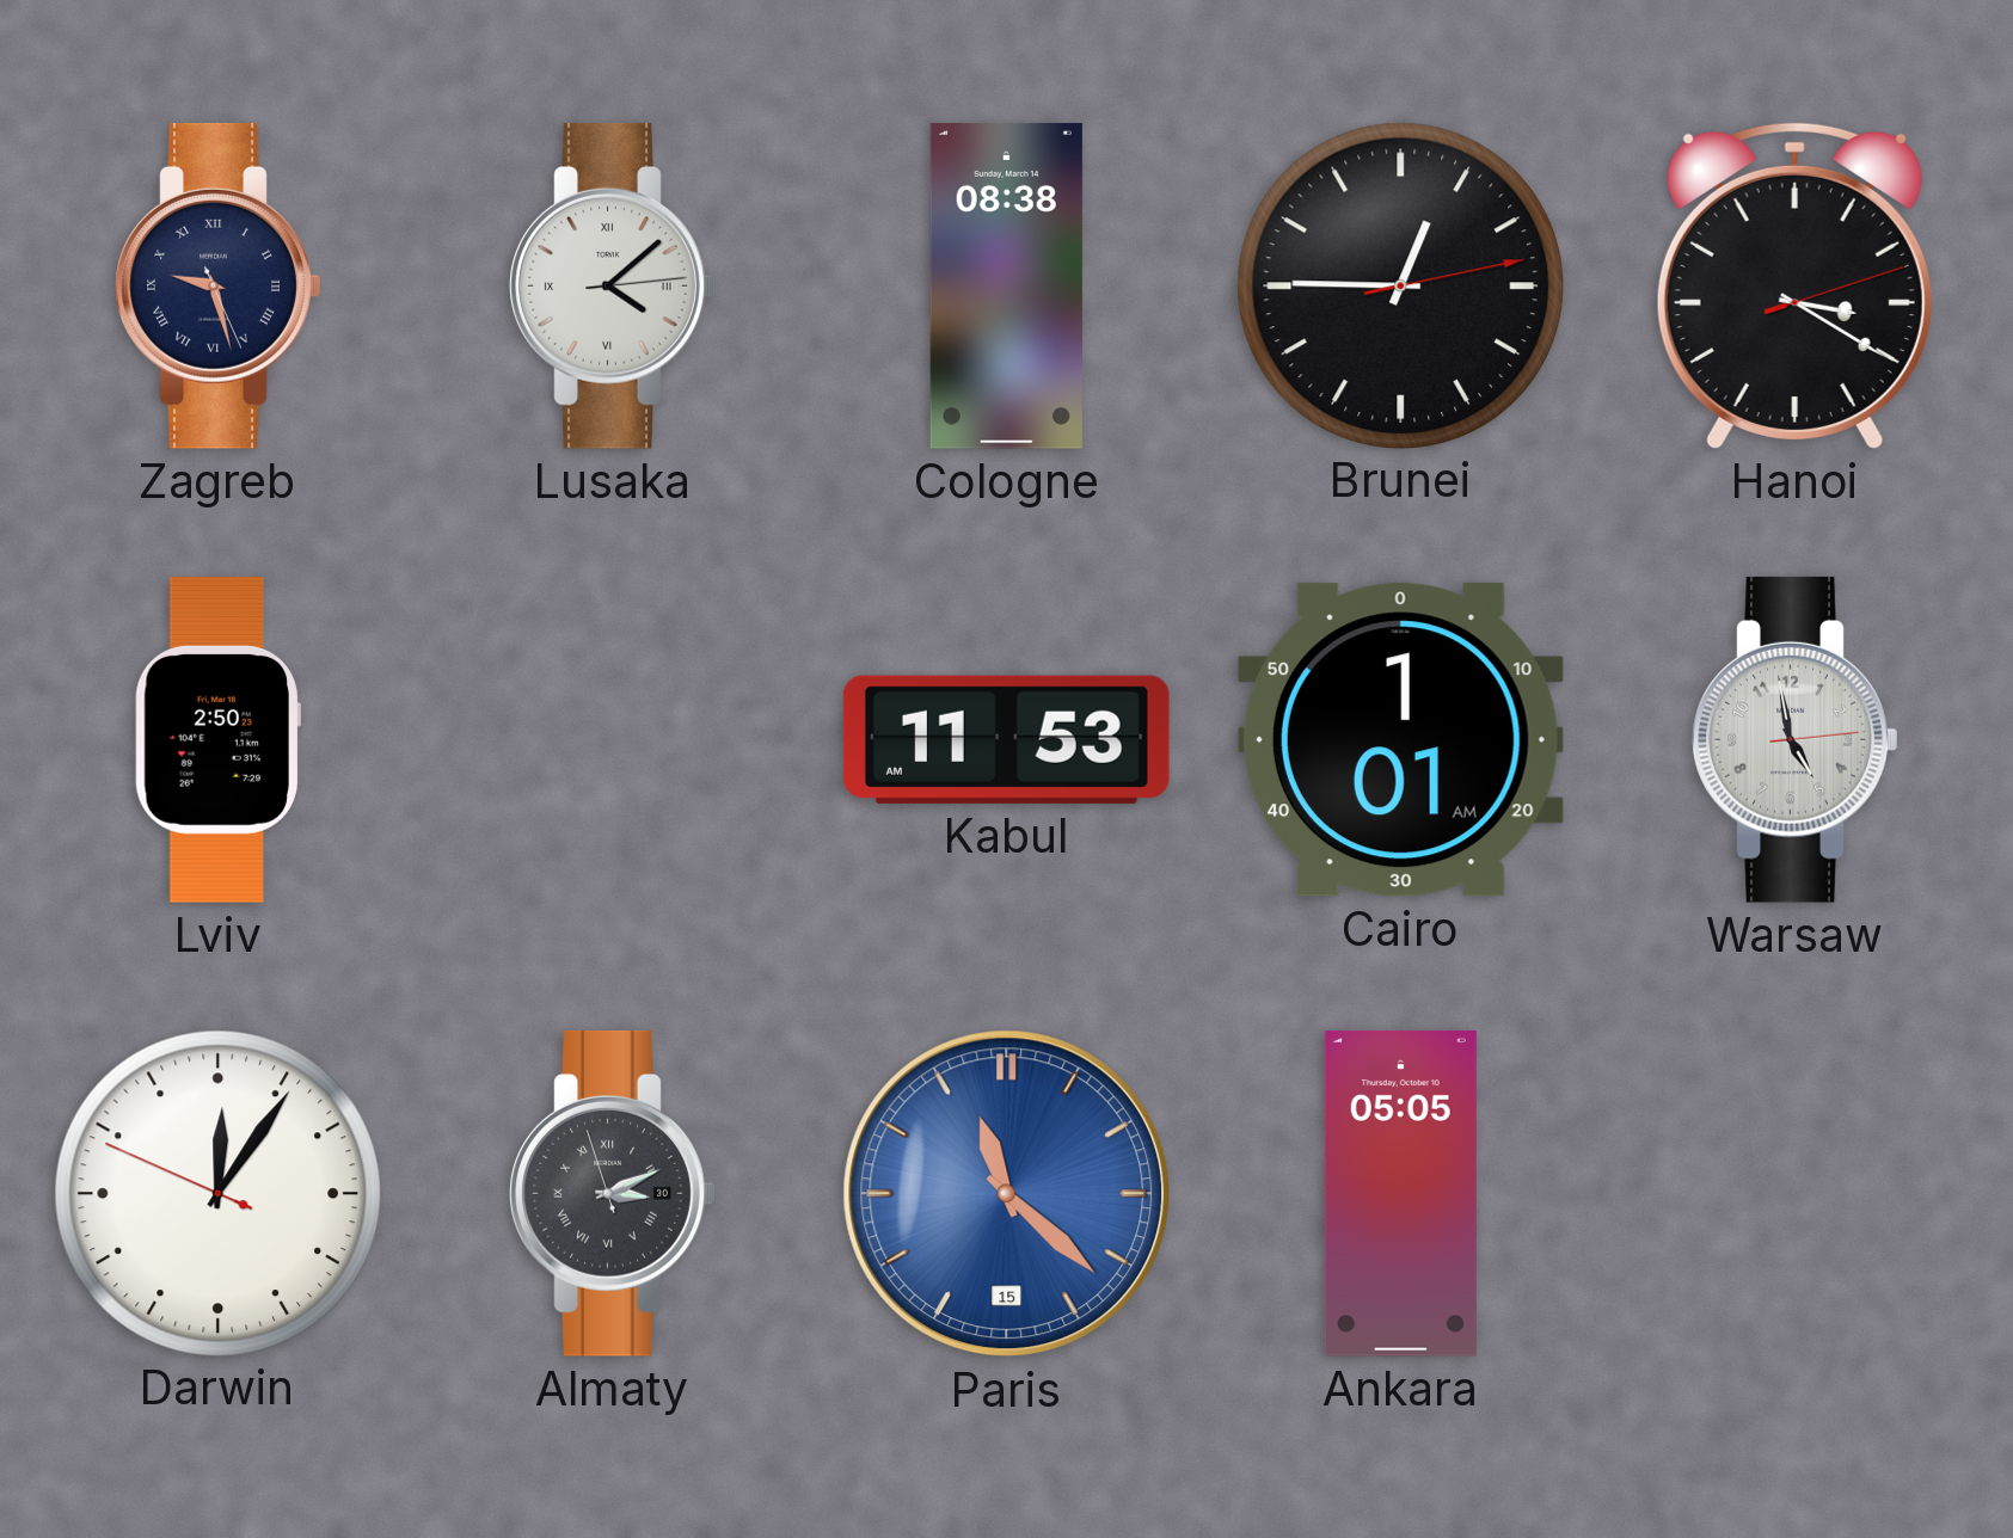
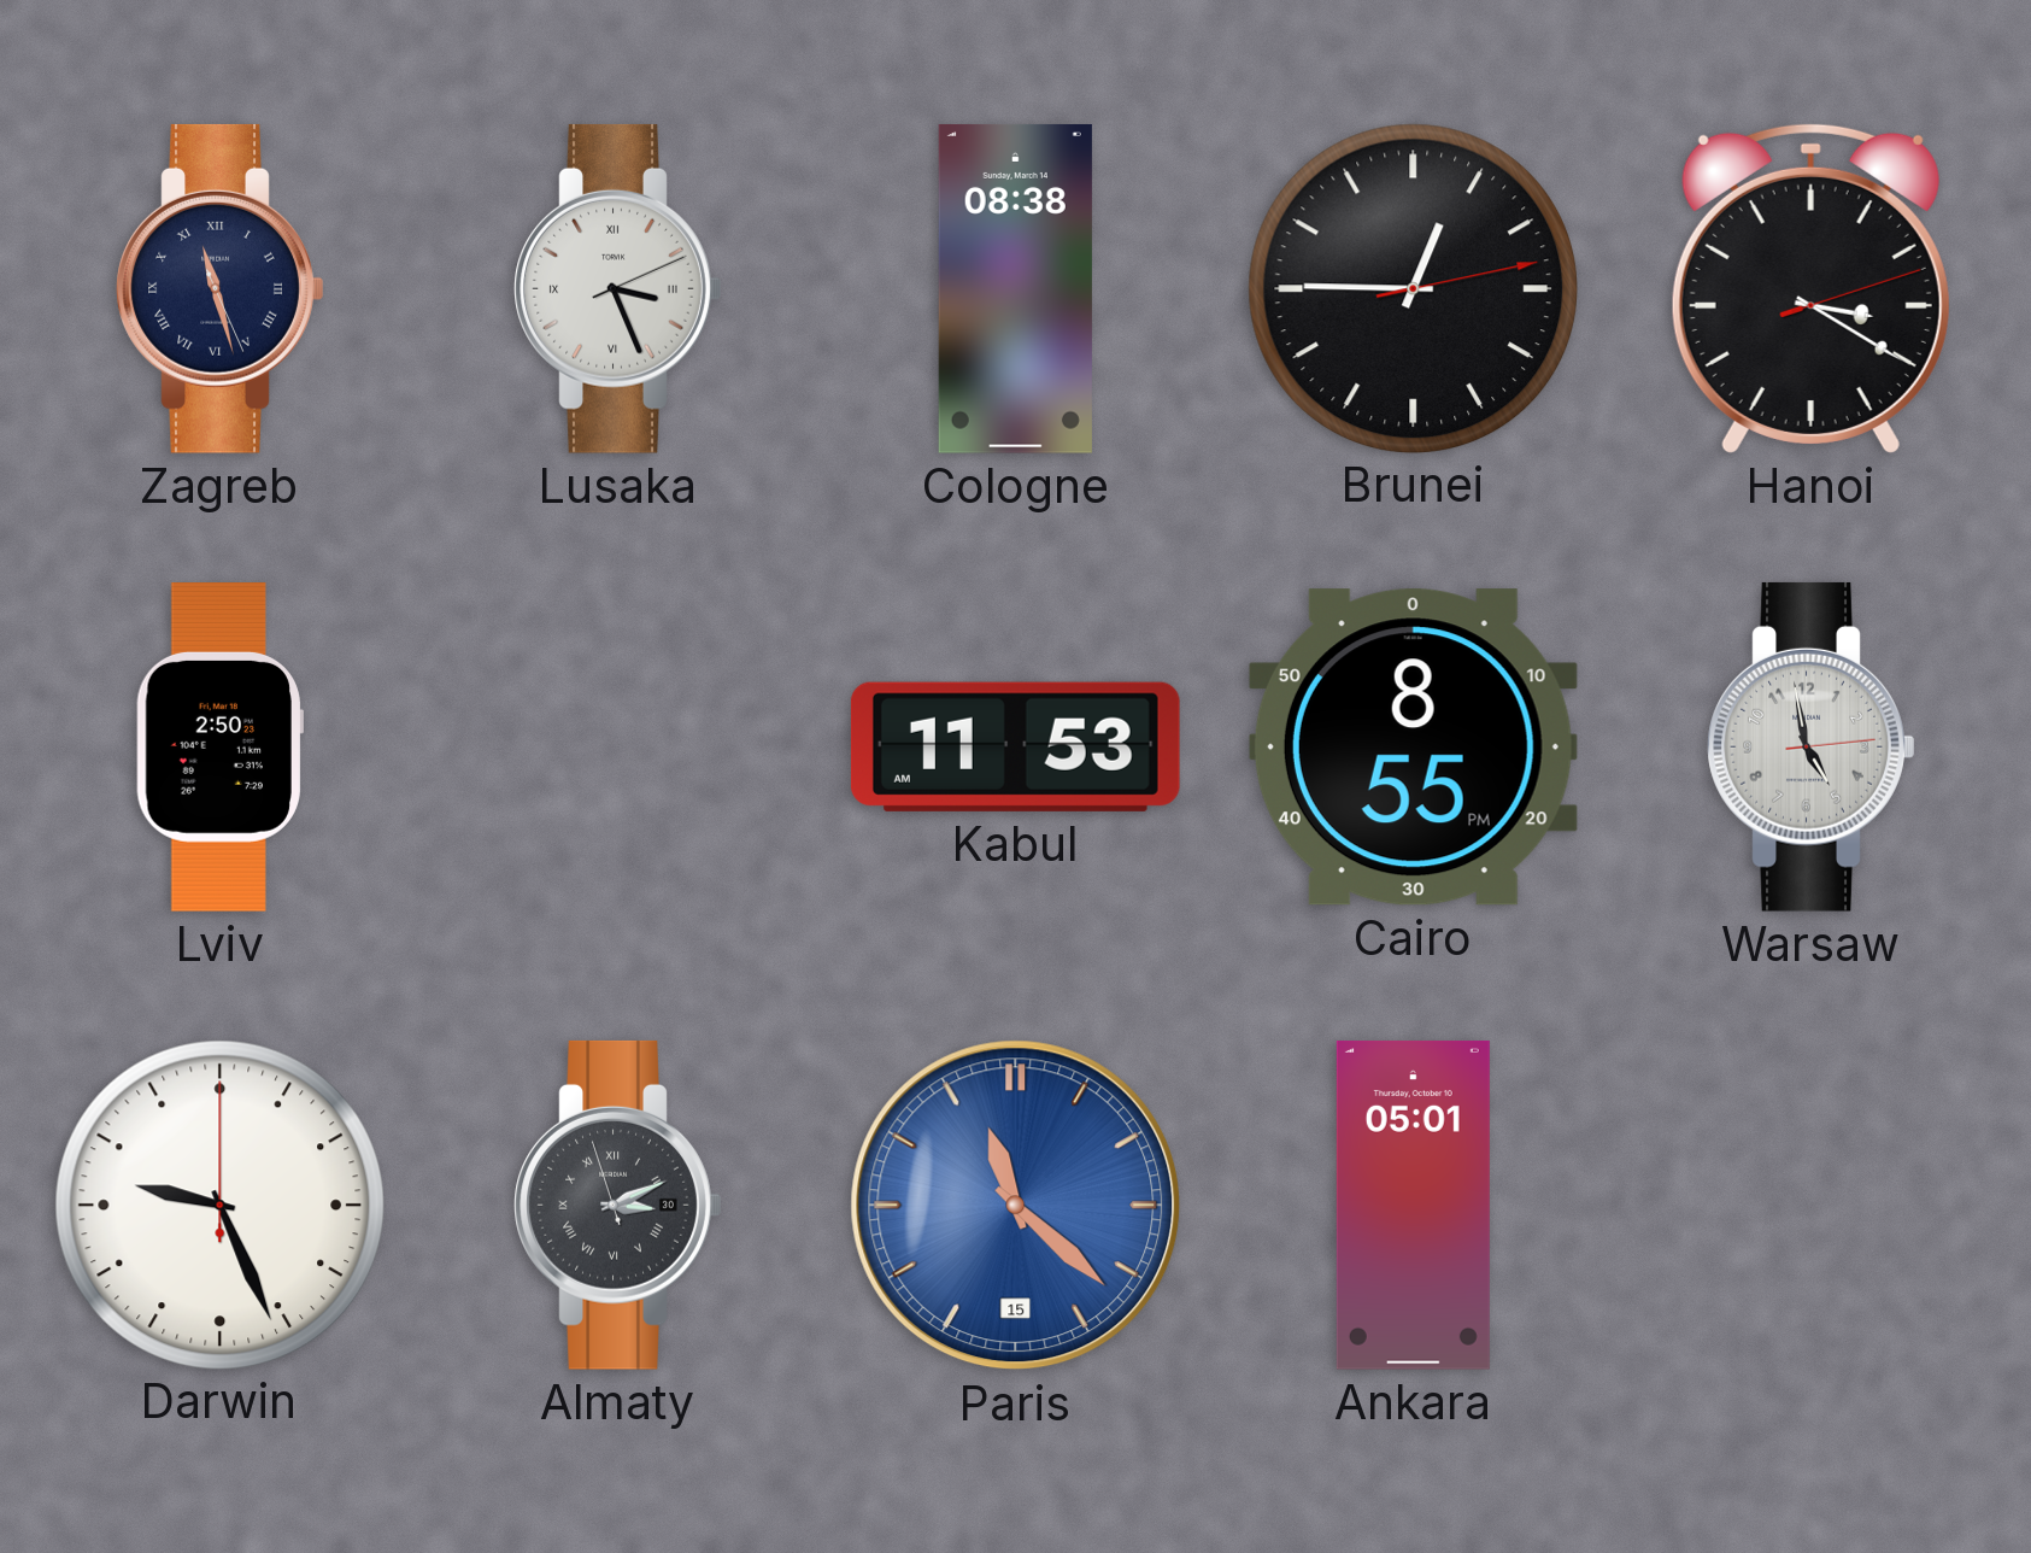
Zagreb: 9:27 -> 11:27
Lusaka: 4:08 -> 3:26
Cairo: 1:01 -> 8:55
Darwin: 12:05 -> 9:26
Ankara: 05:05 -> 05:01
